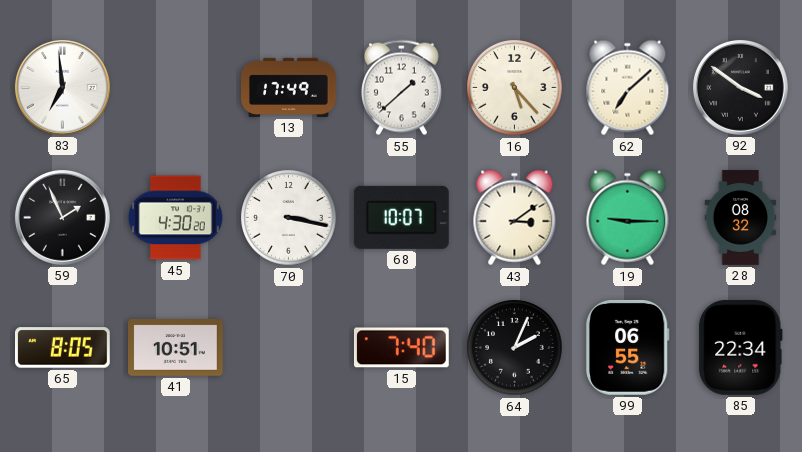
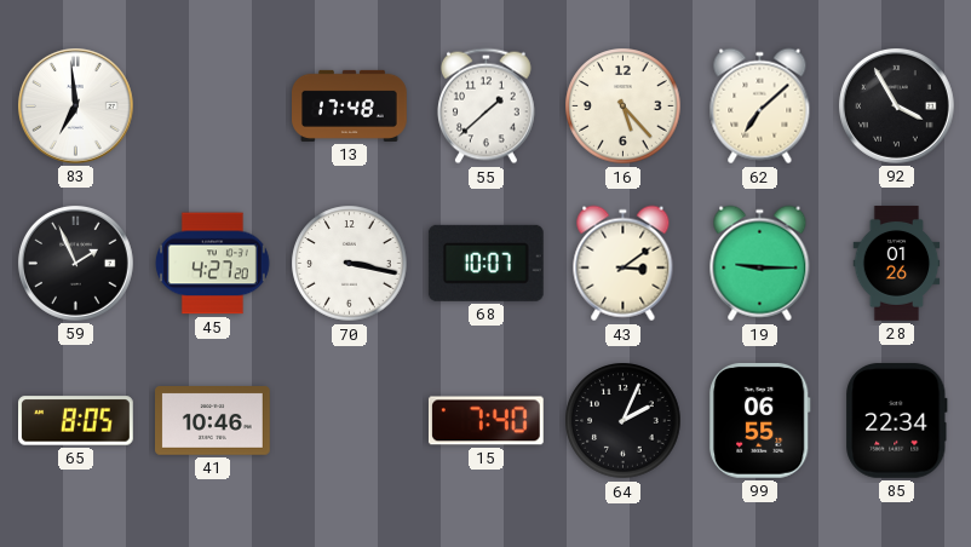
13: 17:49 -> 17:48
92: 3:51 -> 3:55
45: 4:30 -> 4:27
28: 08:32 -> 01:26
41: 10:51 -> 10:46
